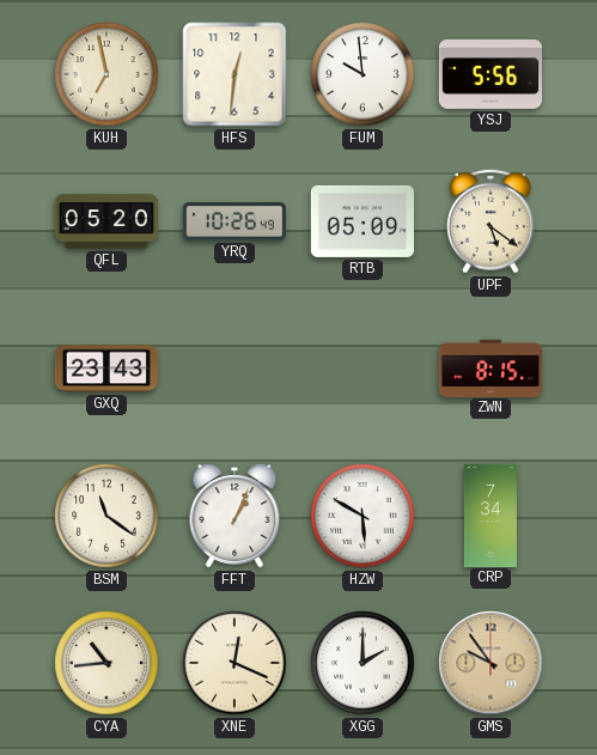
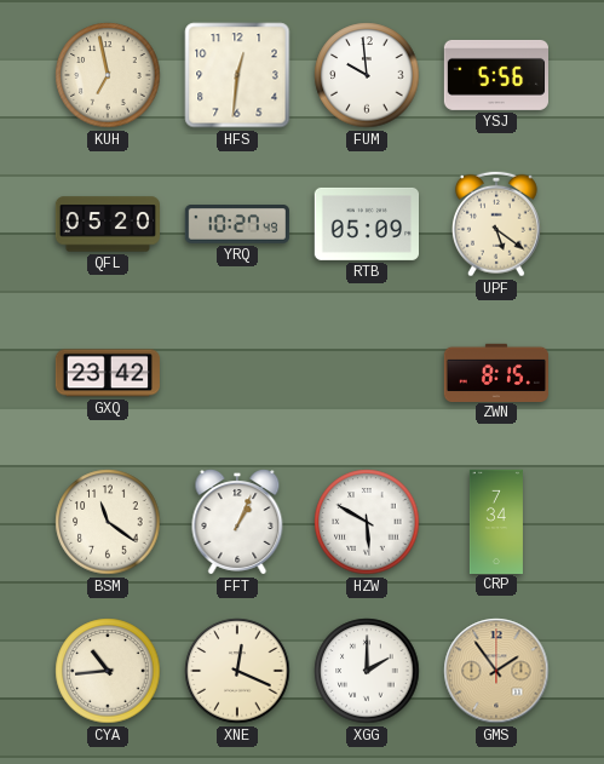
YRQ: 10:26 -> 10:27
GXQ: 23:43 -> 23:42
GMS: 9:54 -> 1:54
